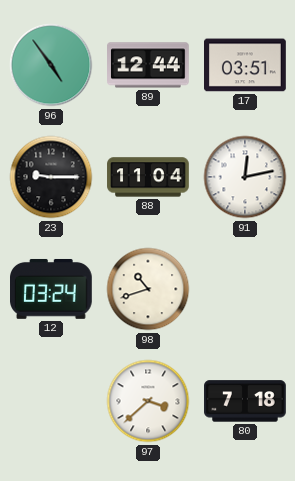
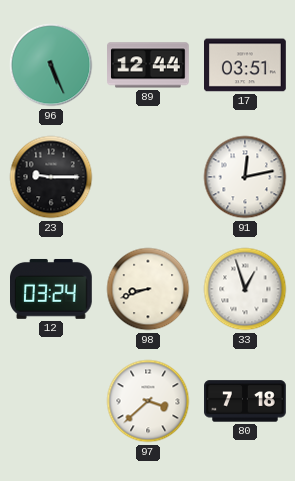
96: 4:54 -> 5:26
88: 11:04 -> none
98: 10:42 -> 8:42
33: none -> 12:57
